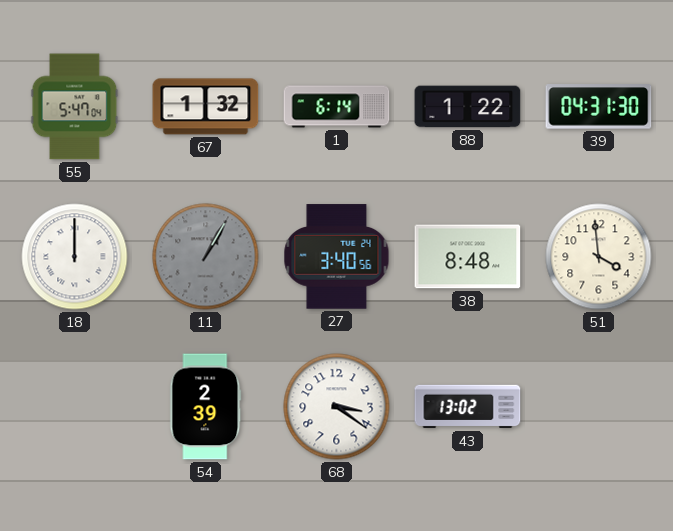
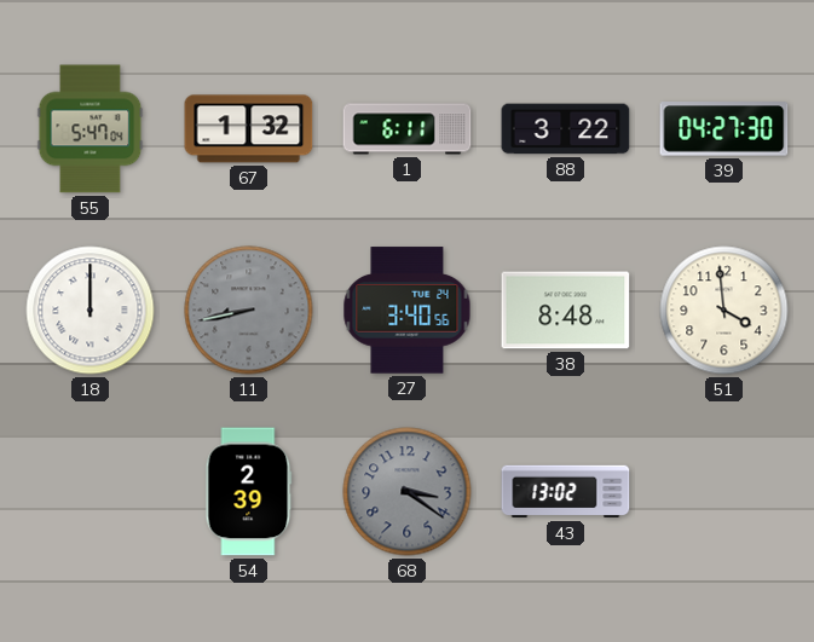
1: 6:14 -> 6:11
88: 1:22 -> 3:22
39: 04:31 -> 04:27
11: 1:05 -> 8:43
68 dial: white -> grey
